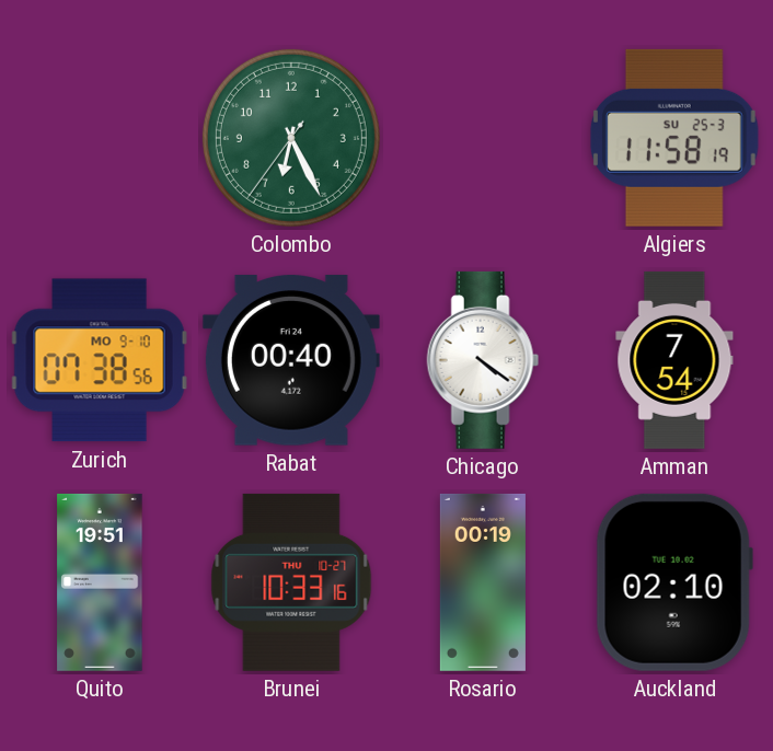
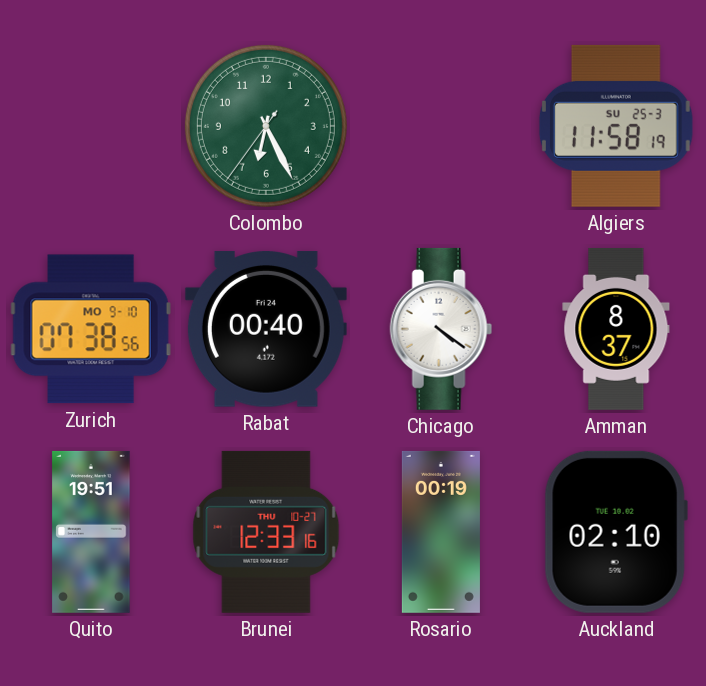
Amman: 7:54 -> 8:37
Brunei: 10:33 -> 12:33
